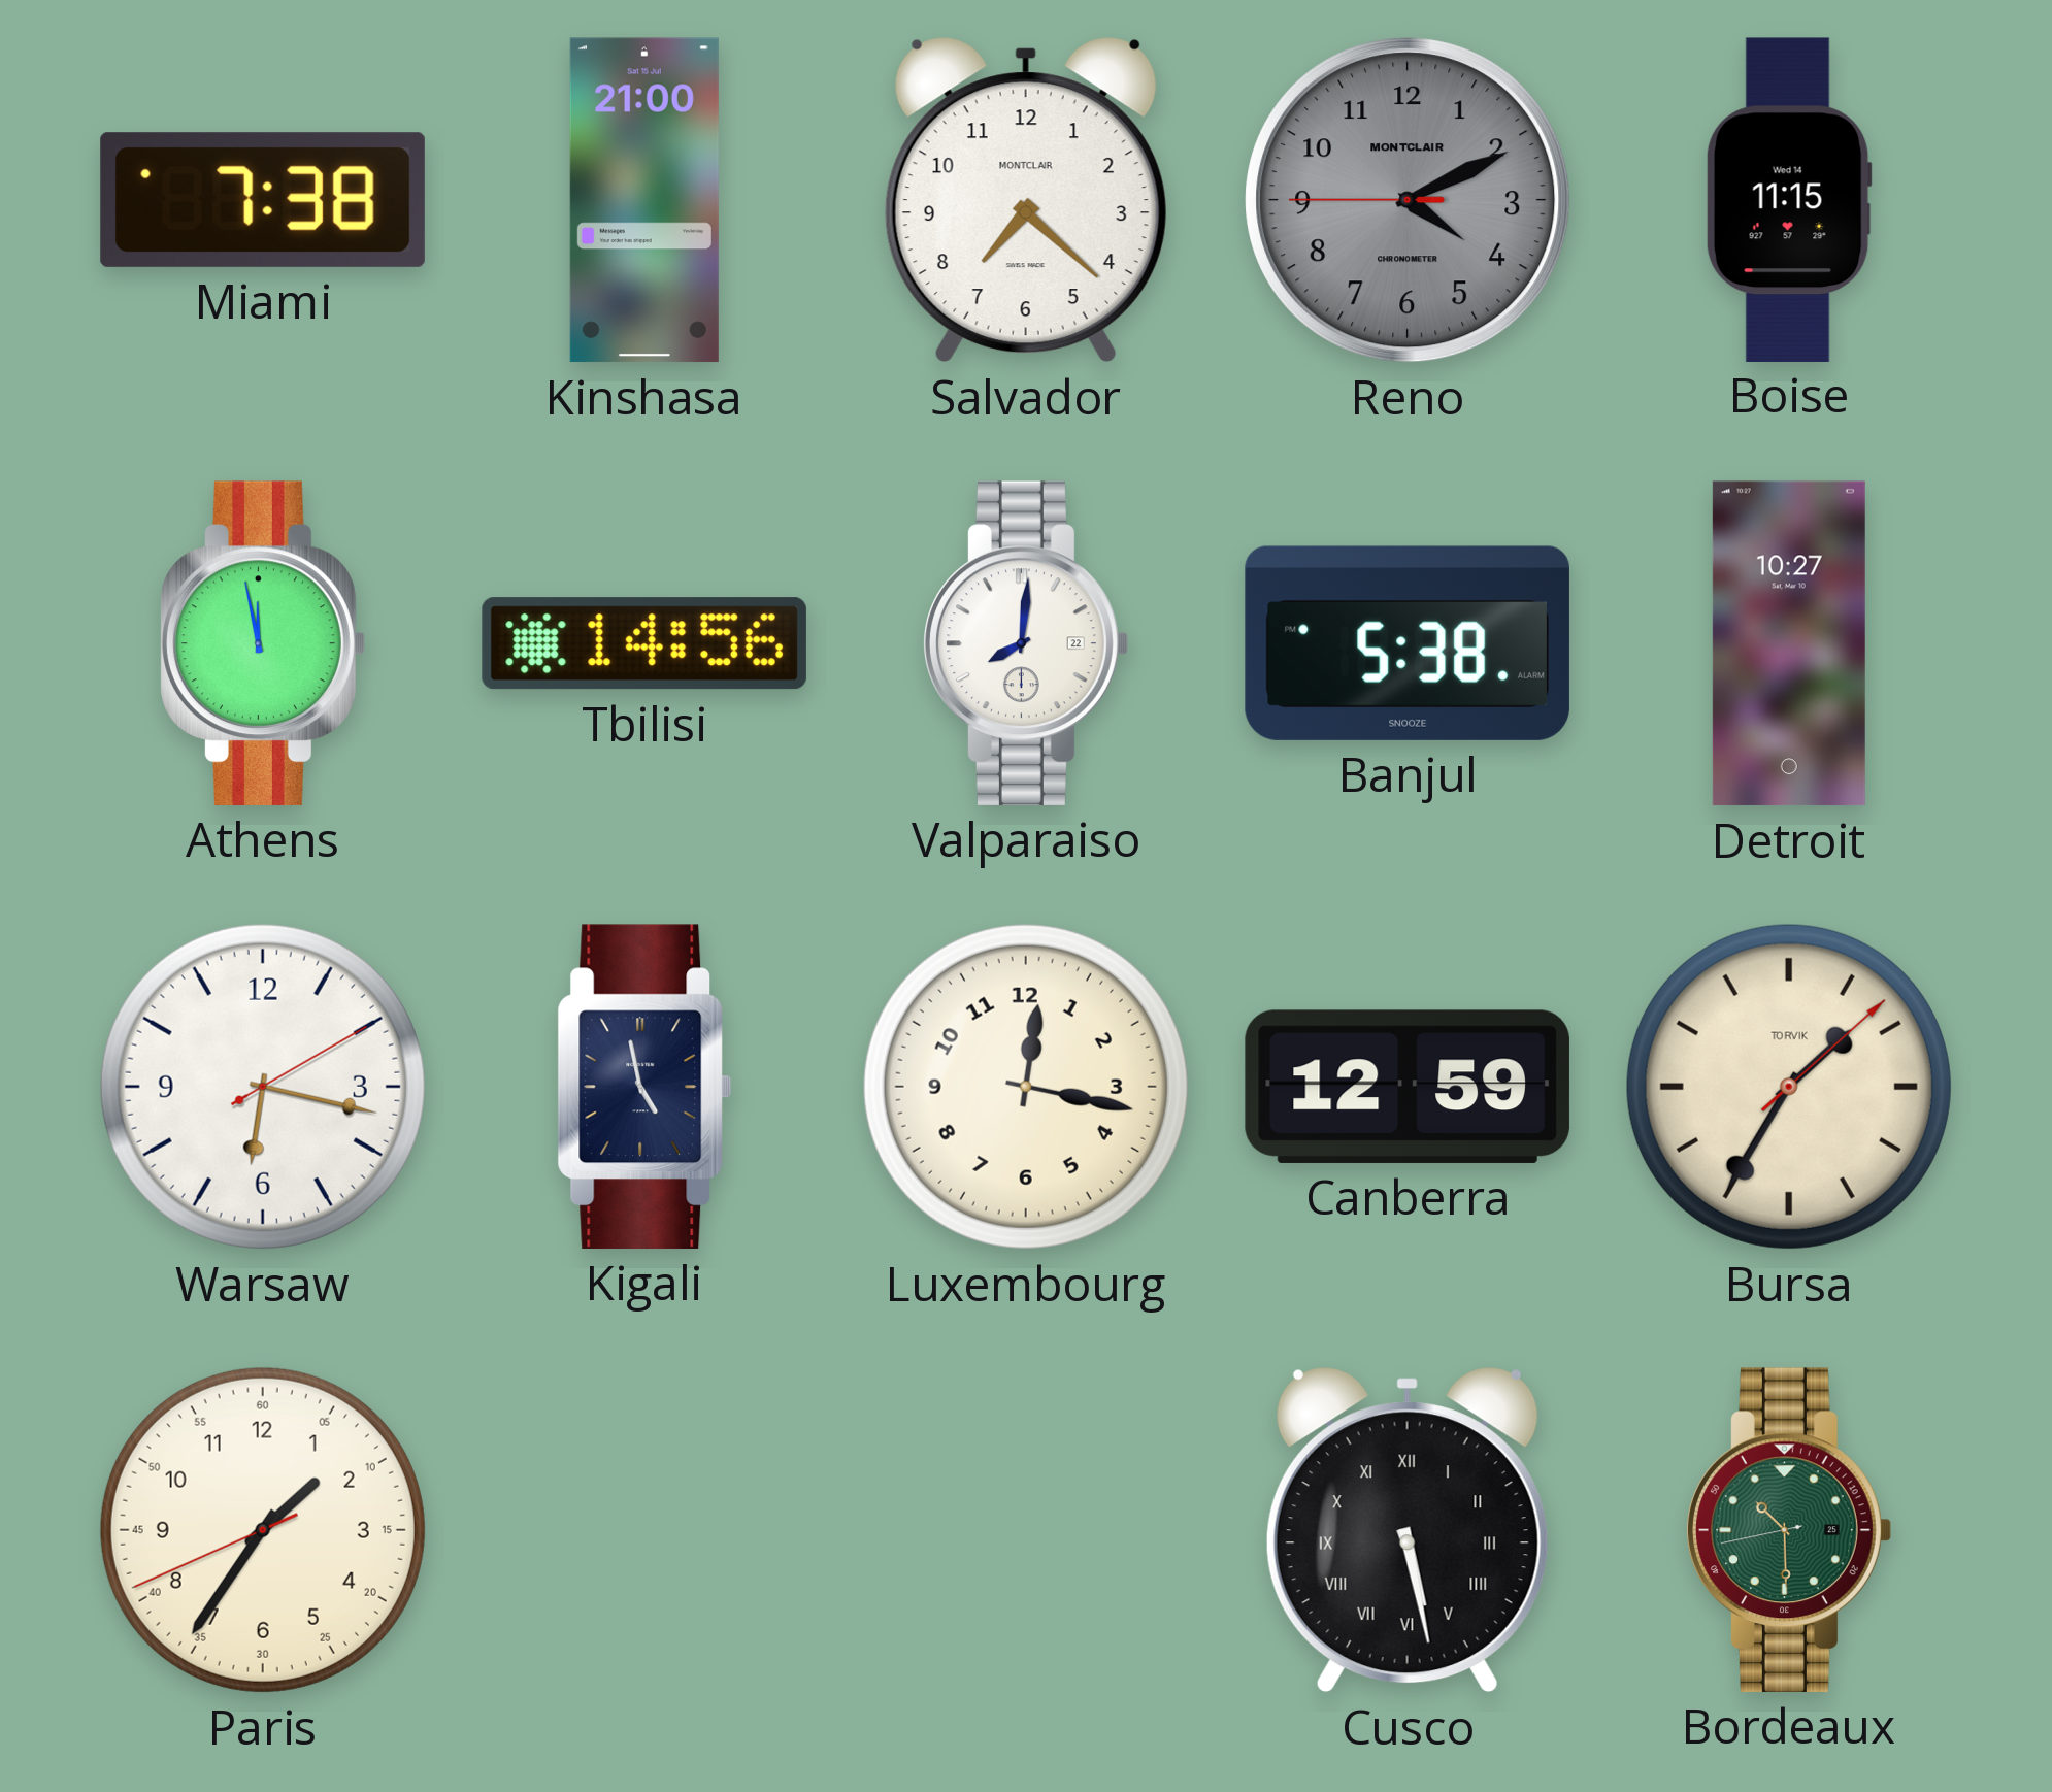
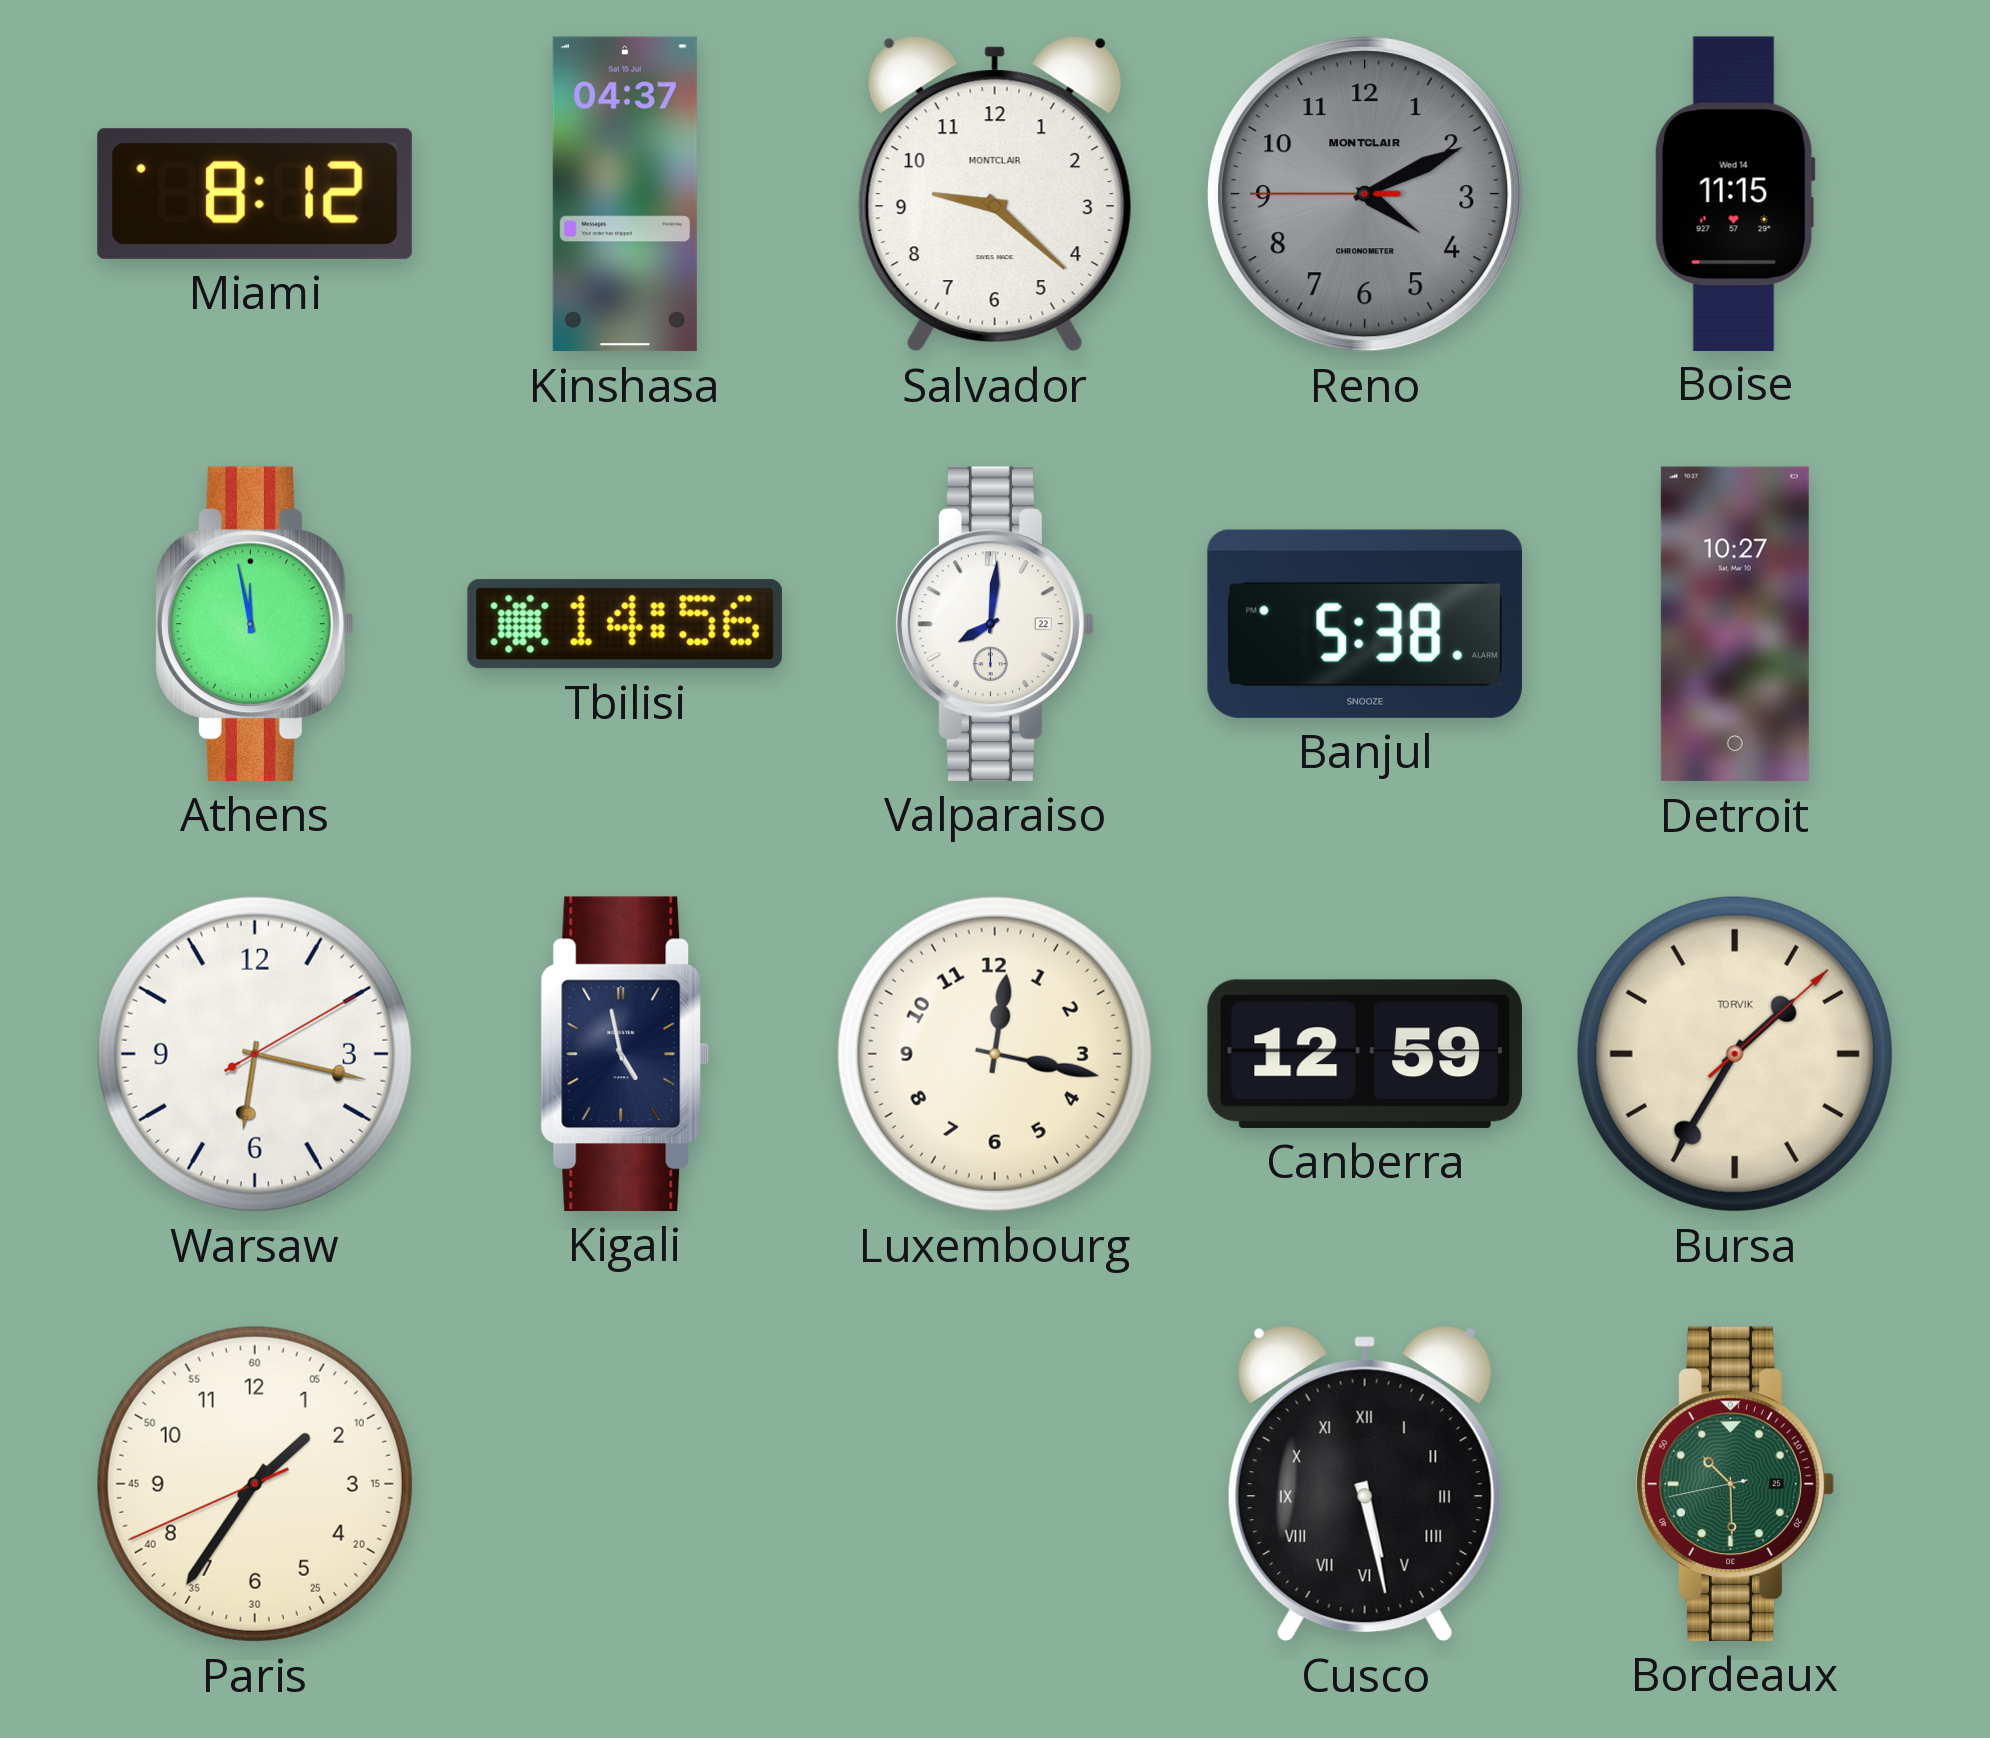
Miami: 7:38 -> 8:12
Kinshasa: 21:00 -> 04:37
Salvador: 7:22 -> 9:22
